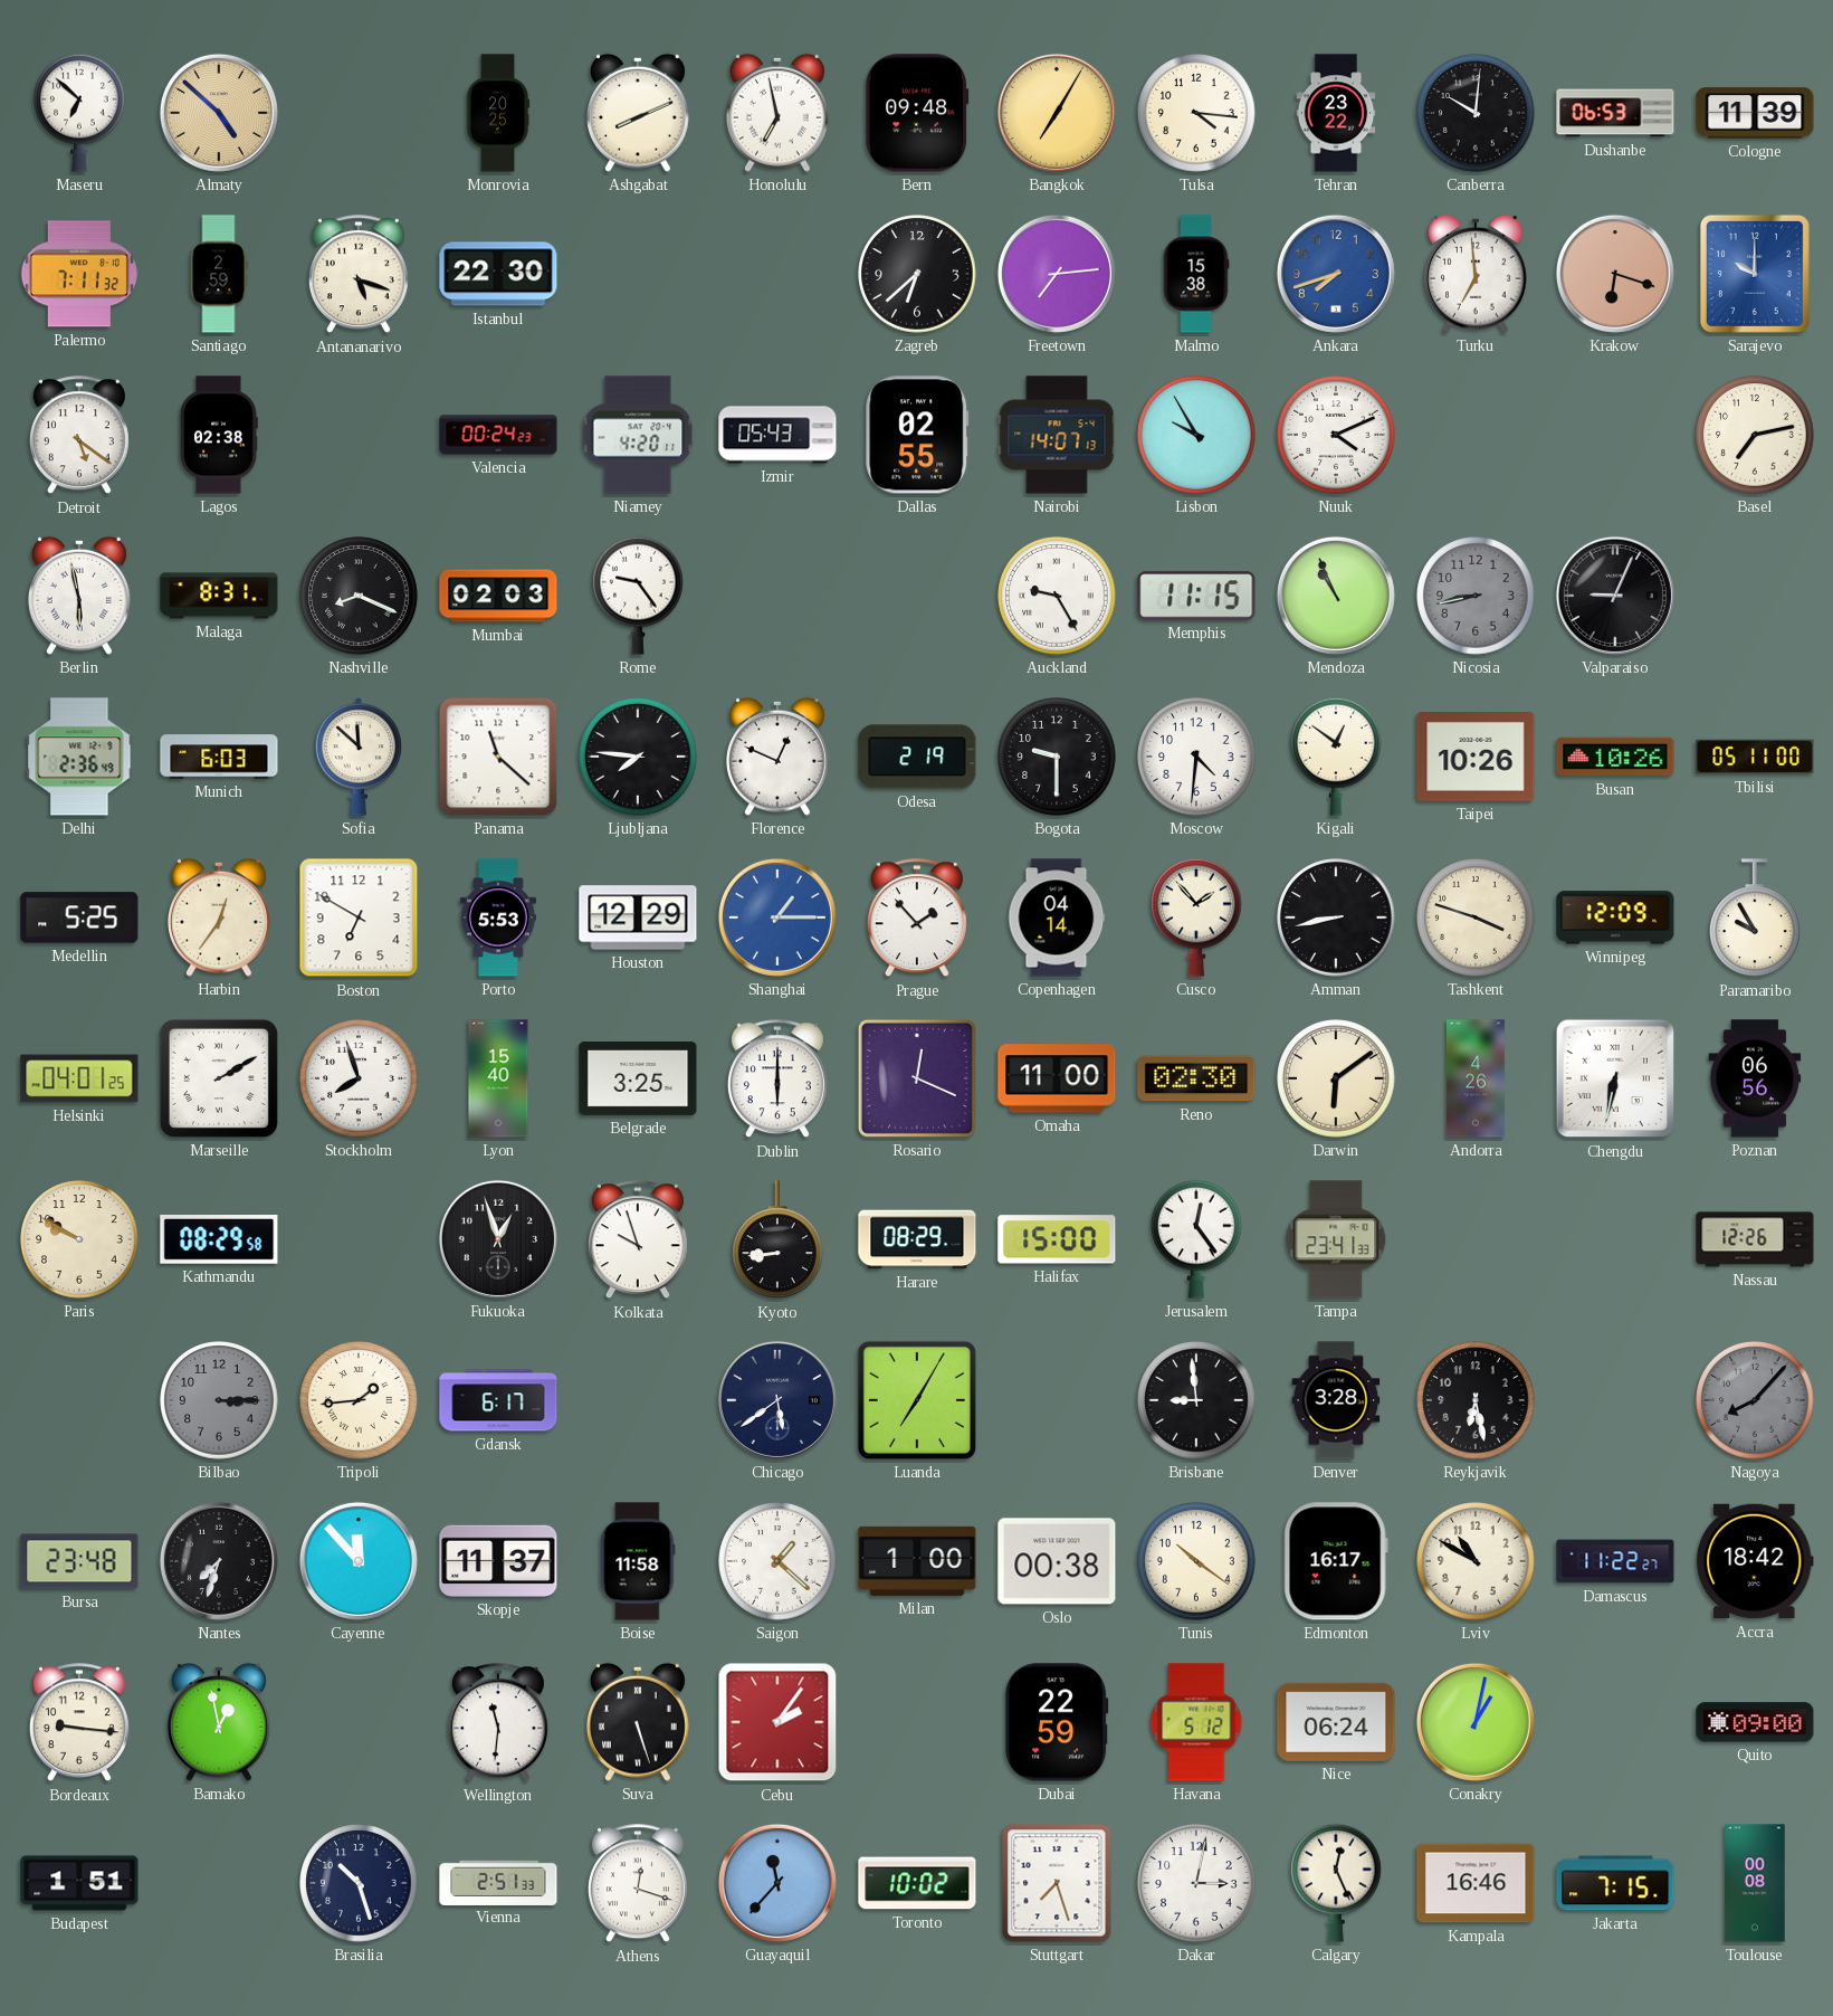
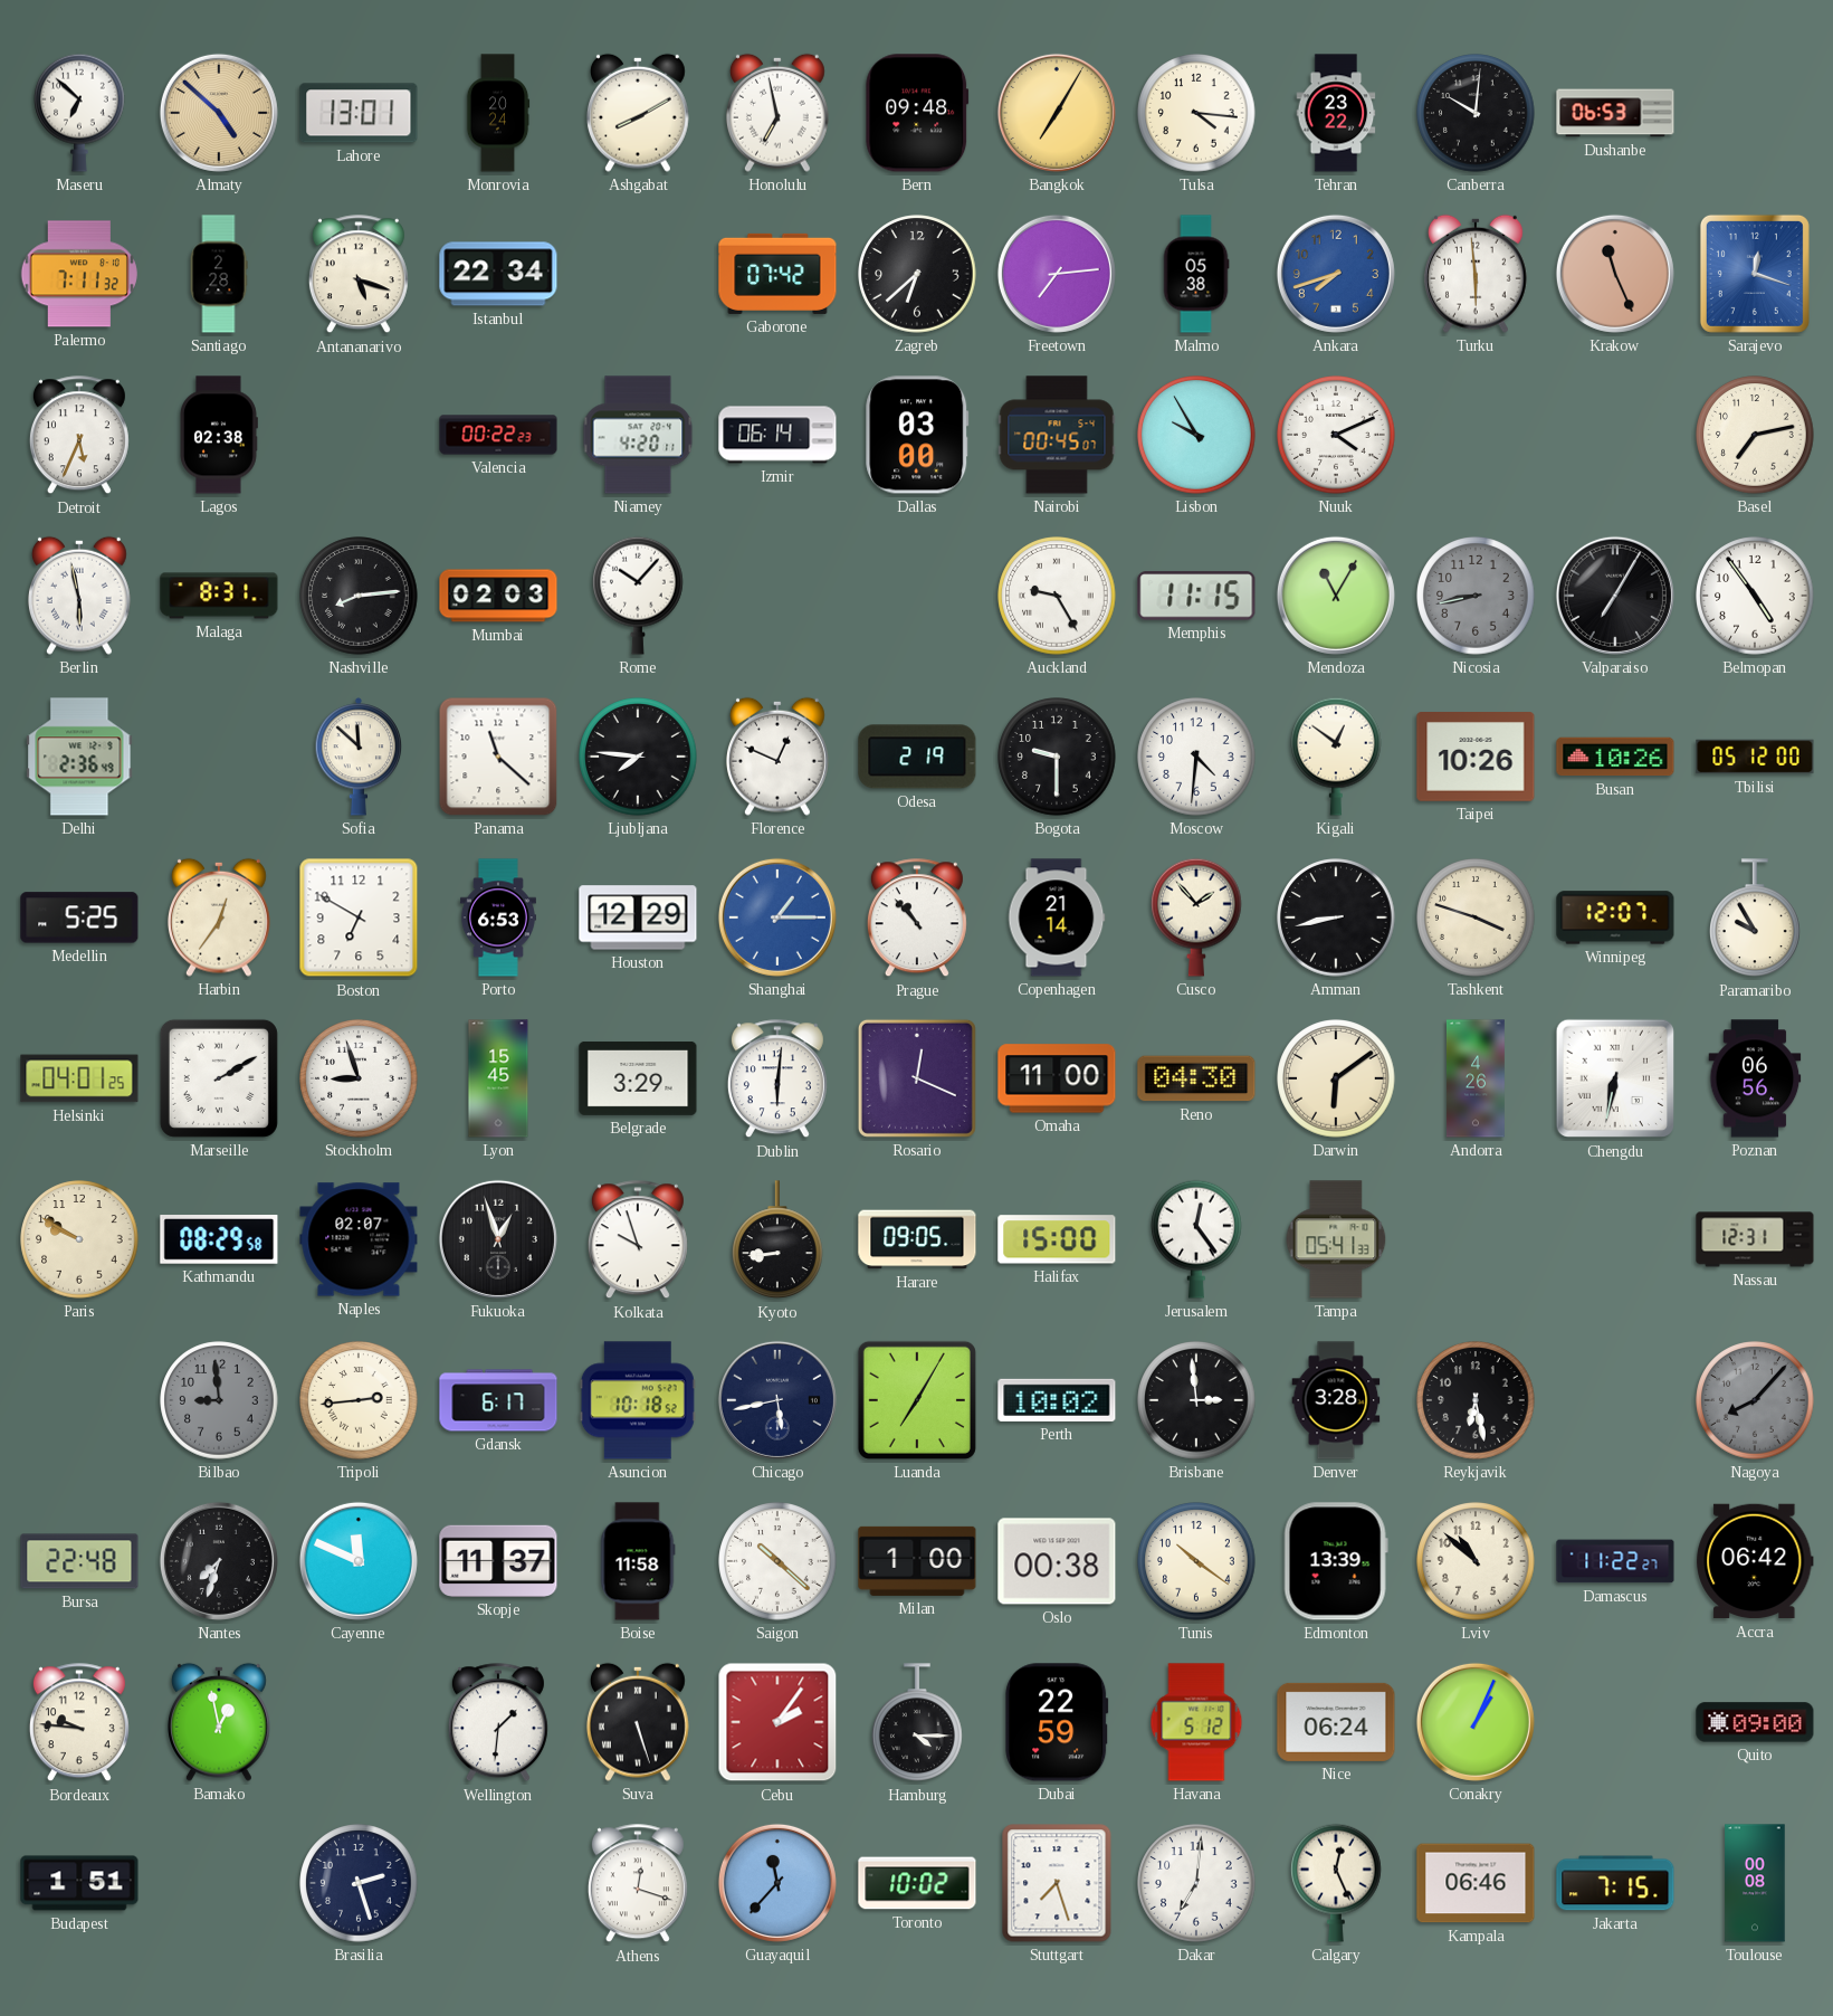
Lahore: none -> 13:01
Monrovia: 20:25 -> 20:24
Ashgabat: 8:11 -> 8:10
Cologne: 11:39 -> none
Santiago: 2:59 -> 2:28
Istanbul: 22:30 -> 22:34
Gaborone: none -> 07:42
Malmo: 15:38 -> 05:38
Turku: 6:59 -> 5:59
Krakow: 6:18 -> 11:26
Sarajevo: 10:00 -> 12:18
Detroit: 5:21 -> 5:34
Valencia: 00:24 -> 00:22
Izmir: 05:43 -> 06:14
Dallas: 02:55 -> 03:00
Nairobi: 14:07 -> 00:45
Nashville: 8:19 -> 8:14
Rome: 9:24 -> 10:07
Mendoza: 10:56 -> 11:05
Valparaiso: 9:04 -> 7:05
Belmopan: none -> 4:54
Munich: 6:03 -> none
Tbilisi: 05:11 -> 05:12
Porto: 5:53 -> 6:53
Prague: 1:53 -> 10:53
Copenhagen: 04:14 -> 21:14
Winnipeg: 12:09 -> 12:07
Stockholm: 7:57 -> 8:57
Lyon: 15:40 -> 15:45
Belgrade: 3:25 -> 3:29
Dublin: 6:00 -> 6:01
Reno: 02:30 -> 04:30
Naples: none -> 02:07
Harare: 08:29 -> 09:05
Tampa: 23:41 -> 05:41
Nassau: 12:26 -> 12:31
Bilbao: 3:15 -> 8:59
Tripoli: 1:44 -> 2:44
Asuncion: none -> 10:18
Chicago: 5:39 -> 5:43
Perth: none -> 10:02
Brisbane: 8:59 -> 2:59
Bursa: 23:48 -> 22:48
Cayenne: 11:53 -> 11:49
Saigon: 1:22 -> 10:22
Edmonton: 16:17 -> 13:39
Lviv: 10:50 -> 10:52
Accra: 18:42 -> 06:42
Bordeaux: 9:16 -> 9:46
Wellington: 11:31 -> 1:31
Hamburg: none -> 4:15
Conakry: 1:02 -> 1:04
Brasilia: 10:27 -> 2:27
Vienna: 2:51 -> none
Dakar: 3:02 -> 7:01
Kampala: 16:46 -> 06:46
